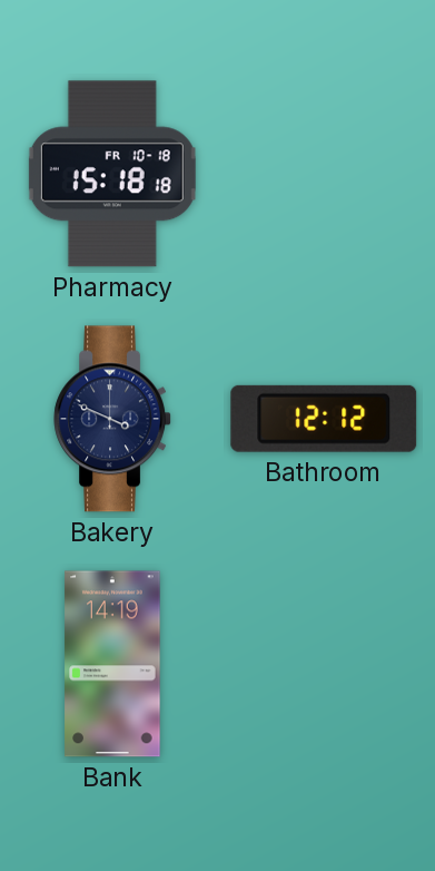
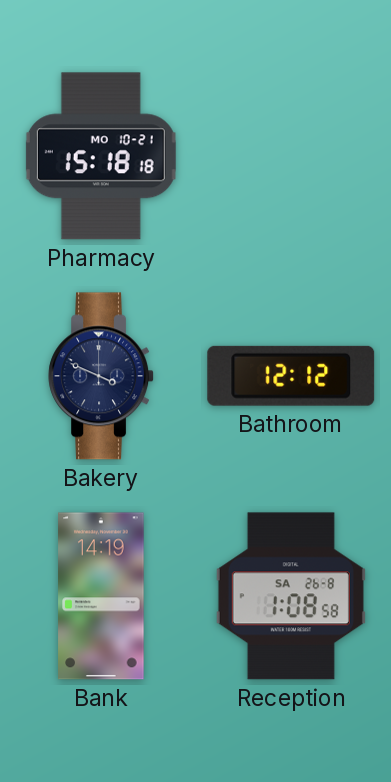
Pharmacy date: FR 10-18 -> MO 10-21
Reception: none -> 1:08
